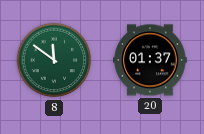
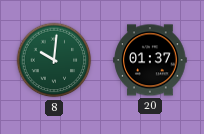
8: 11:51 -> 10:01
